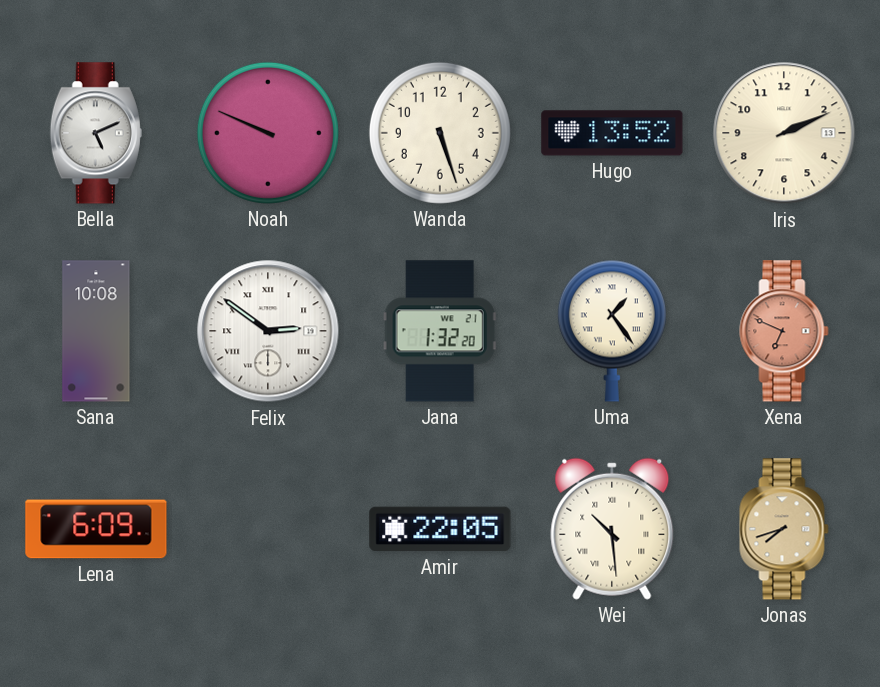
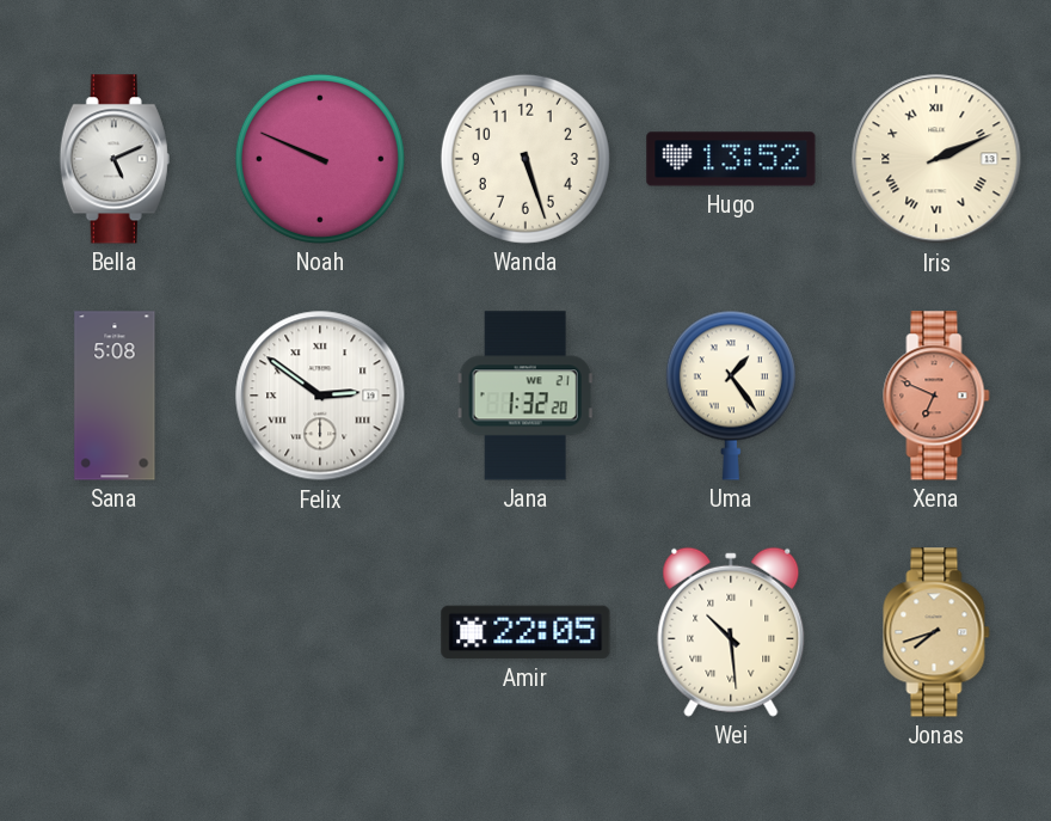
Iris numerals: Arabic -> Roman
Sana: 10:08 -> 5:08
Lena: 6:09 -> none
